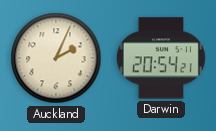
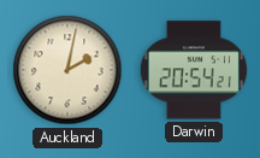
Auckland: 2:04 -> 2:02
